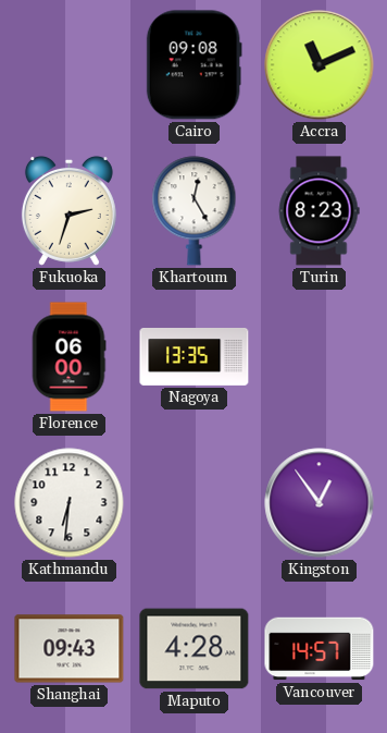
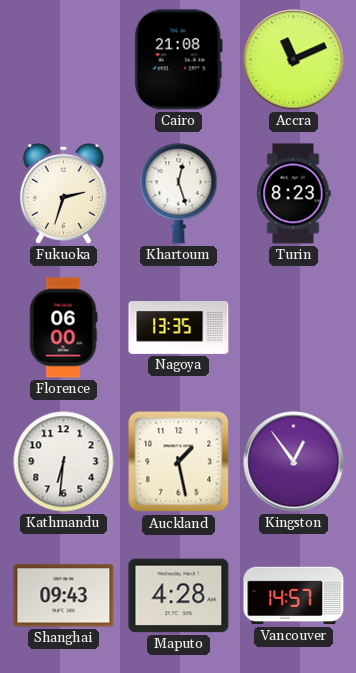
Cairo: 09:08 -> 21:08
Khartoum: 12:25 -> 12:27
Auckland: none -> 1:28
